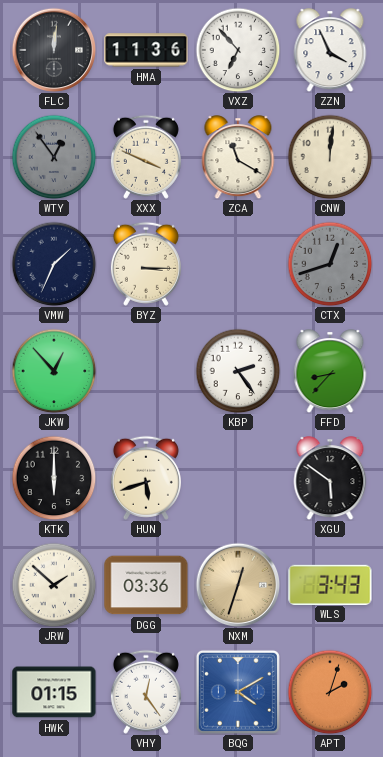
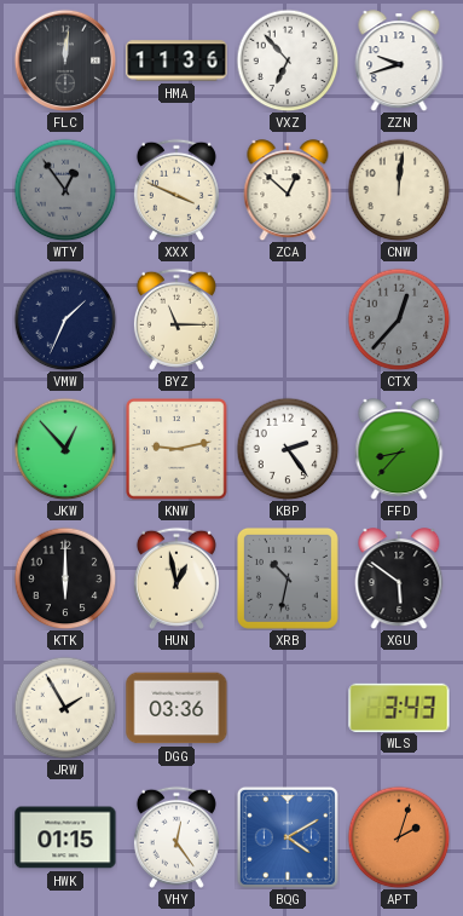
ZZN: 3:56 -> 9:42
ZCA: 11:20 -> 12:52
BYZ: 3:15 -> 11:15
CTX: 12:42 -> 12:37
KNW: none -> 9:13
HUN: 5:42 -> 12:58
XRB: none -> 10:32
JRW: 1:52 -> 1:55
NXM: 12:33 -> none
